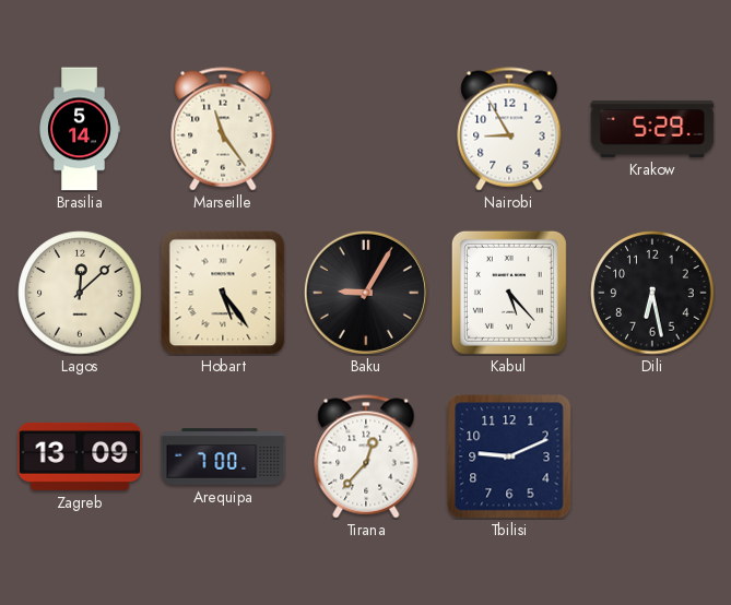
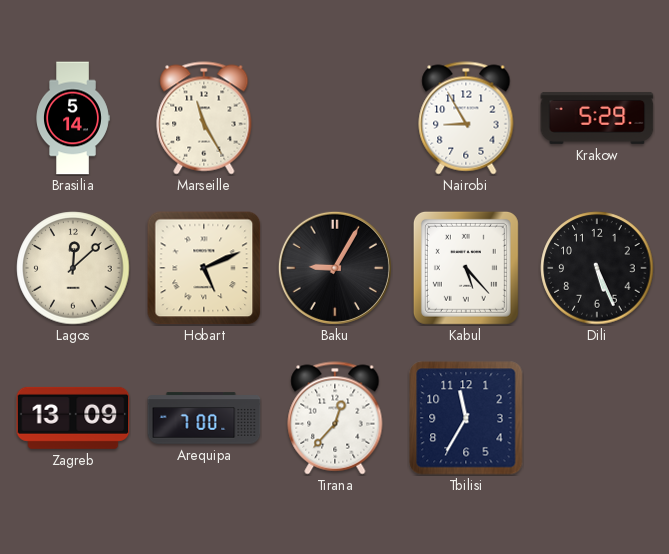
Marseille: 11:24 -> 11:25
Hobart: 5:24 -> 5:11
Dili: 6:28 -> 5:26
Tbilisi: 9:11 -> 11:35
